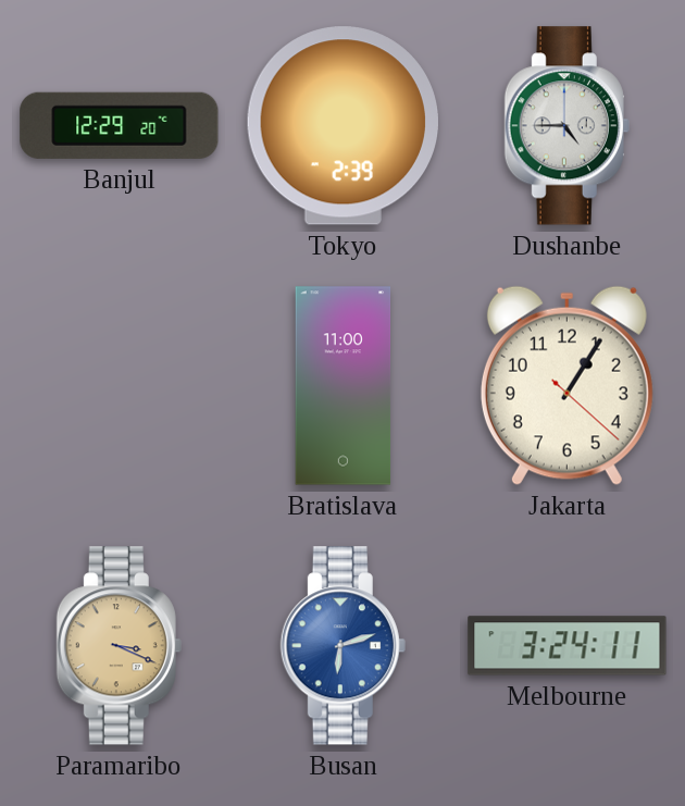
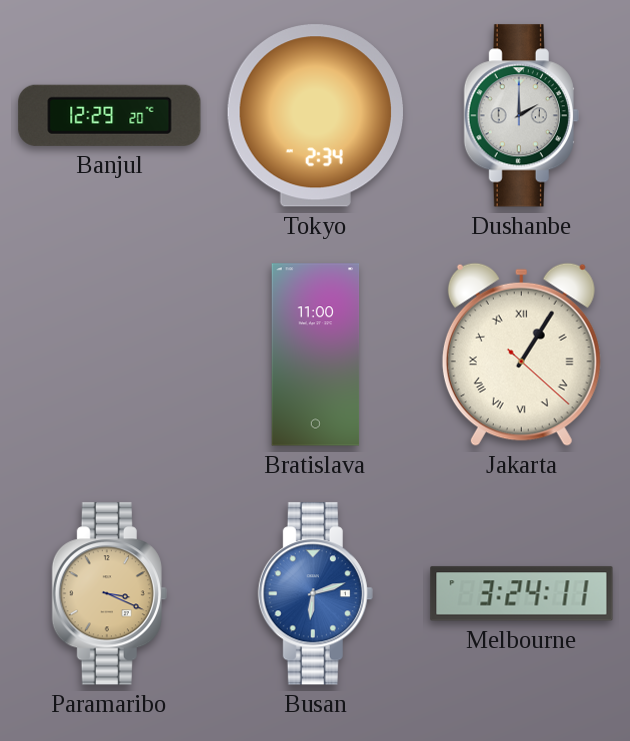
Tokyo: 2:39 -> 2:34
Dushanbe: 4:45 -> 2:00
Jakarta numerals: Arabic -> Roman
